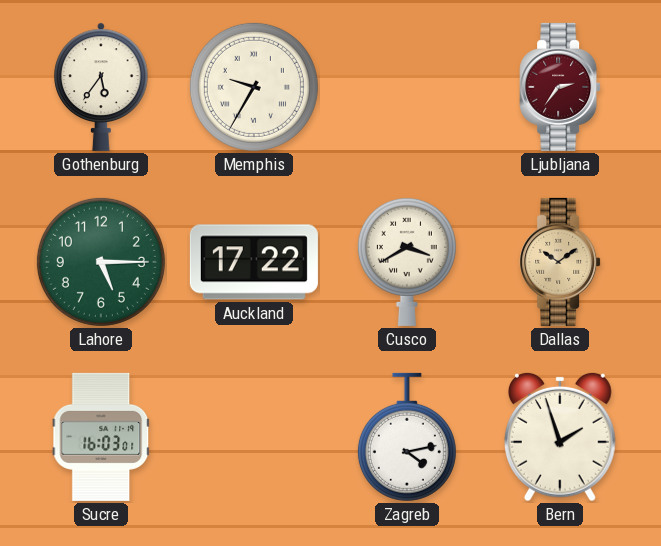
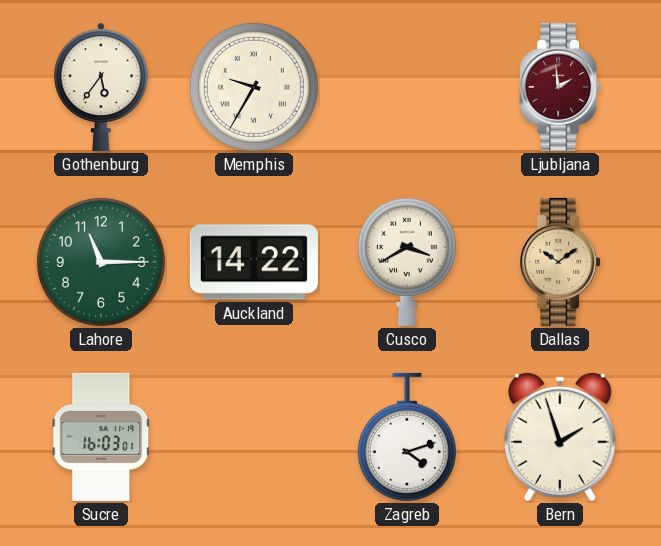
Ljubljana: 2:36 -> 1:59
Lahore: 5:15 -> 11:15
Auckland: 17:22 -> 14:22
Zagreb: 4:13 -> 4:12
